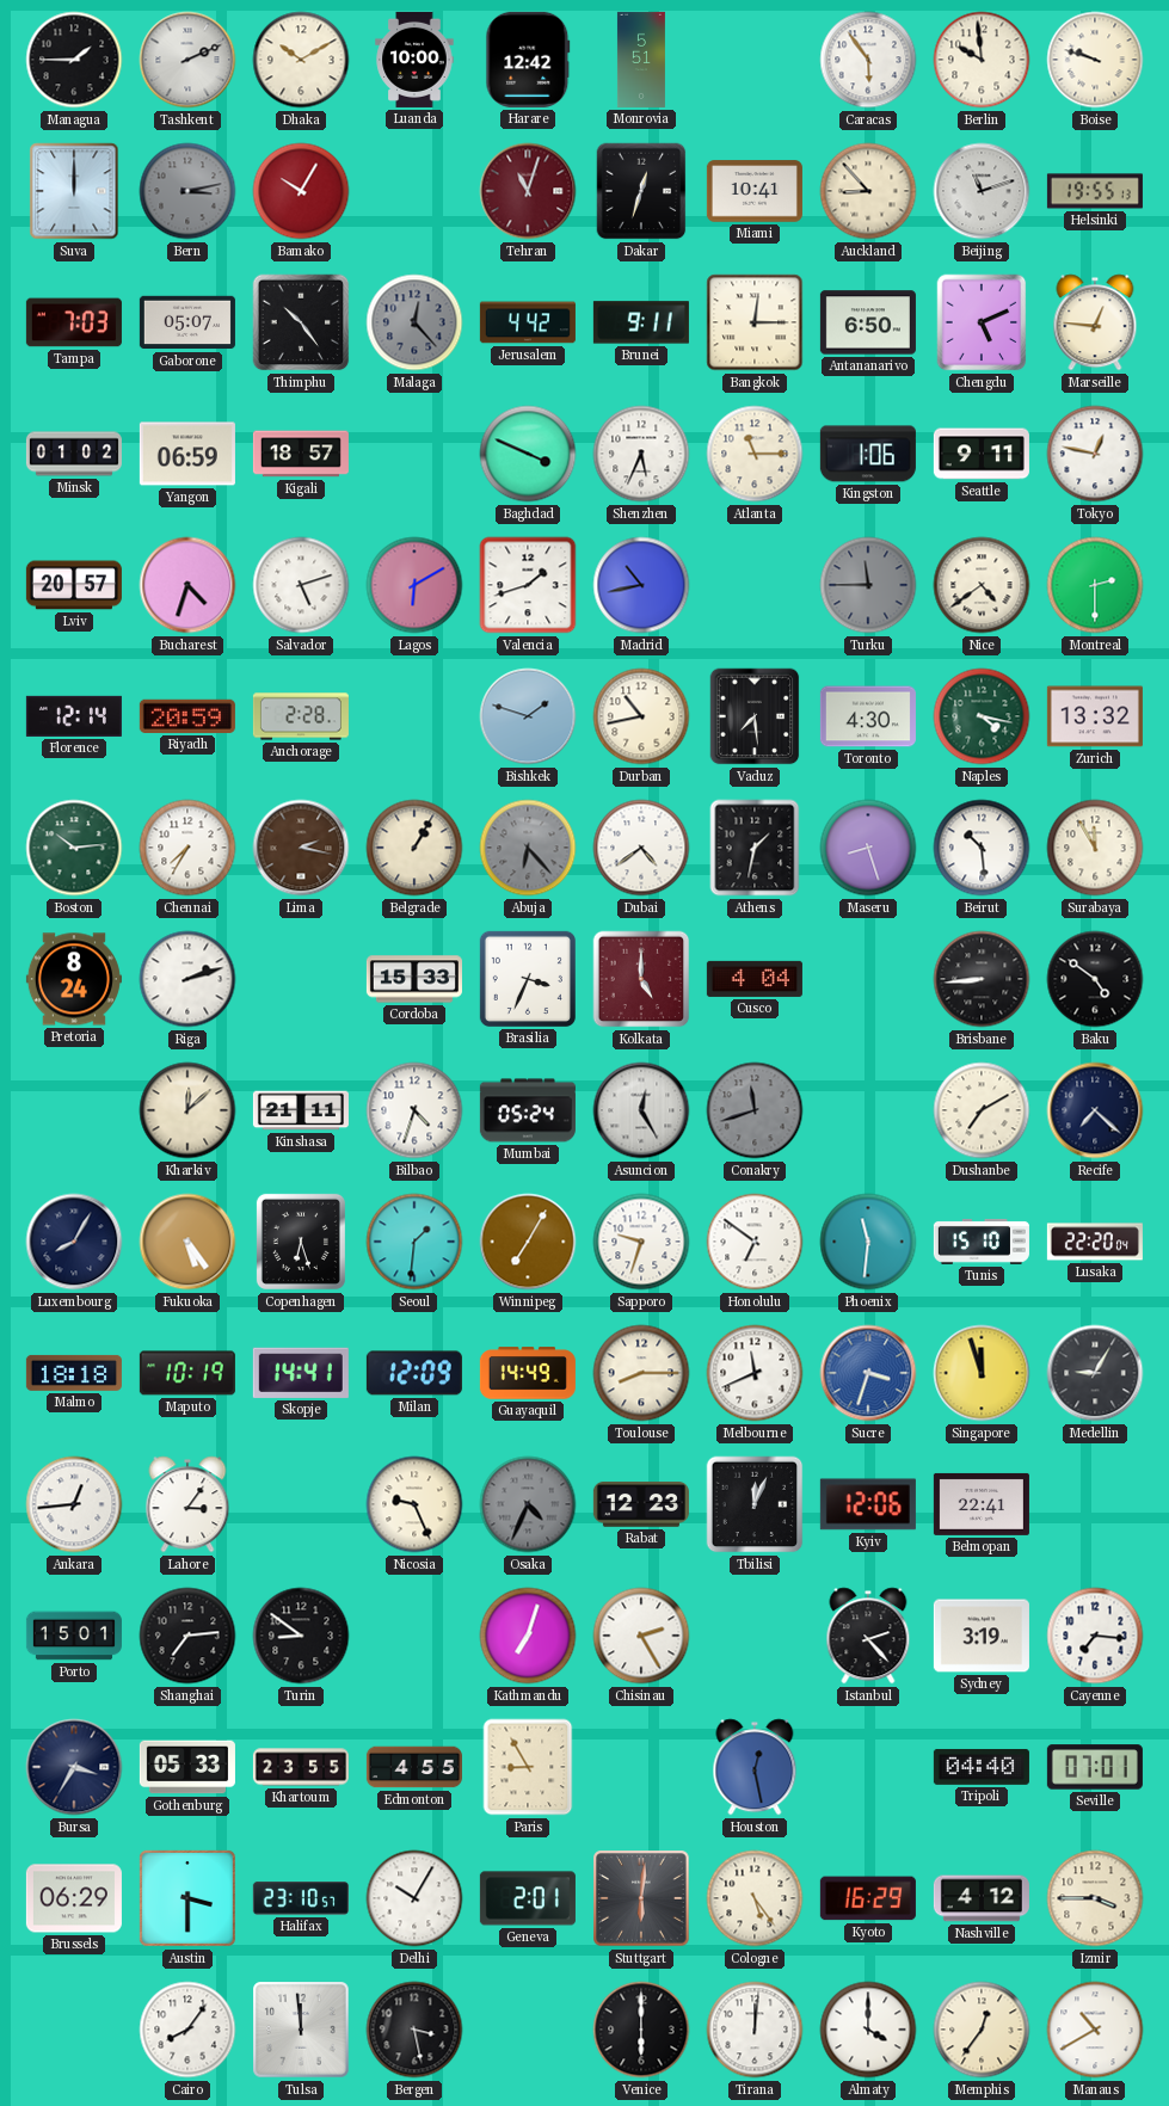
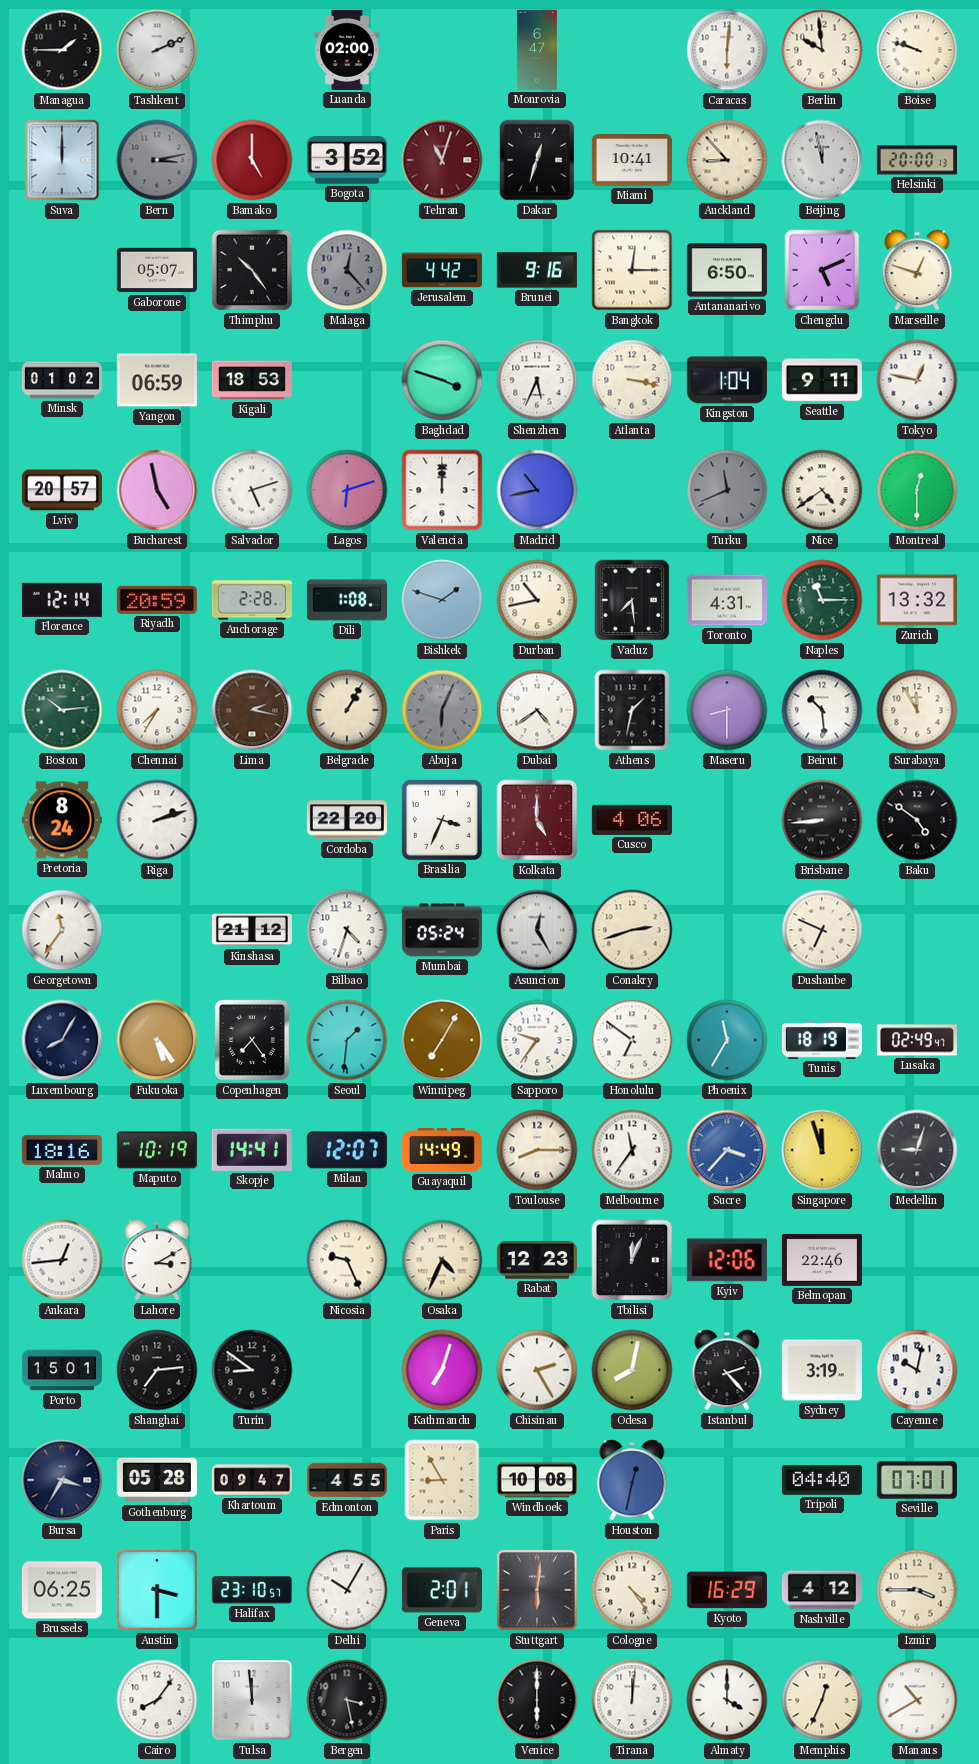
Dhaka: 10:10 -> none
Luanda: 10:00 -> 02:00
Harare: 12:42 -> none
Monrovia: 5:51 -> 6:47
Caracas: 5:54 -> 6:01
Bamako: 10:05 -> 5:00
Bogota: none -> 3:52
Beijing: 11:12 -> 11:58
Helsinki: 19:55 -> 20:00
Tampa: 7:03 -> none
Brunei: 9:11 -> 9:16
Marseille: 12:46 -> 12:48
Kigali: 18:57 -> 18:53
Baghdad: 3:49 -> 3:48
Atlanta: 11:15 -> 3:17
Kingston: 1:06 -> 1:04
Bucharest: 4:33 -> 4:58
Lagos: 6:10 -> 6:12
Valencia: 1:42 -> 12:00
Turku: 11:45 -> 11:41
Montreal: 2:30 -> 12:30
Dili: none -> 1:08
Toronto: 4:30 -> 4:31
Naples: 4:17 -> 11:15
Abuja: 6:23 -> 6:04
Maseru: 8:27 -> 8:30
Cordoba: 15:33 -> 22:20
Cusco: 4:04 -> 4:06
Georgetown: none -> 11:36
Kharkiv: 12:08 -> none
Kinshasa: 21:11 -> 21:12
Conakry: 11:42 -> 2:42
Conakry dial: grey -> cream
Dushanbe: 7:10 -> 6:49
Recife: 7:22 -> none
Copenhagen: 6:27 -> 7:24
Sapporo: 9:33 -> 9:36
Phoenix: 11:31 -> 11:35
Tunis: 15:10 -> 18:19
Lusaka: 22:20 -> 02:49
Malmo: 18:18 -> 18:16
Milan: 12:09 -> 12:07
Melbourne: 11:41 -> 11:36
Sucre: 3:33 -> 3:37
Medellin: 9:05 -> 9:03
Lahore: 3:06 -> 3:10
Osaka dial: grey -> cream
Belmopan: 22:41 -> 22:46
Odesa: none -> 8:02
Cayenne: 7:16 -> 10:02
Gothenburg: 05:33 -> 05:28
Khartoum: 23:55 -> 09:47
Windhoek: none -> 10:08
Houston: 12:28 -> 12:32
Brussels: 06:29 -> 06:25
Cologne: 5:24 -> 4:24
Memphis: 12:36 -> 12:34
